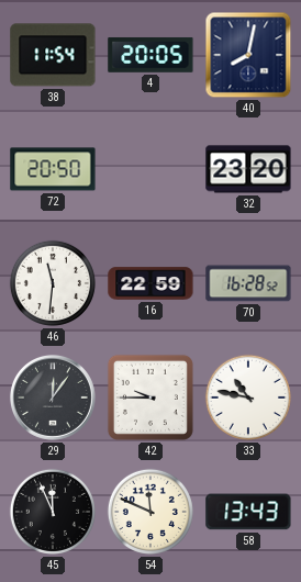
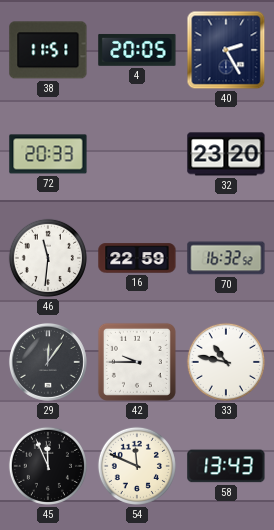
38: 11:54 -> 11:51
40: 8:02 -> 2:25
72: 20:50 -> 20:33
70: 16:28 -> 16:32
